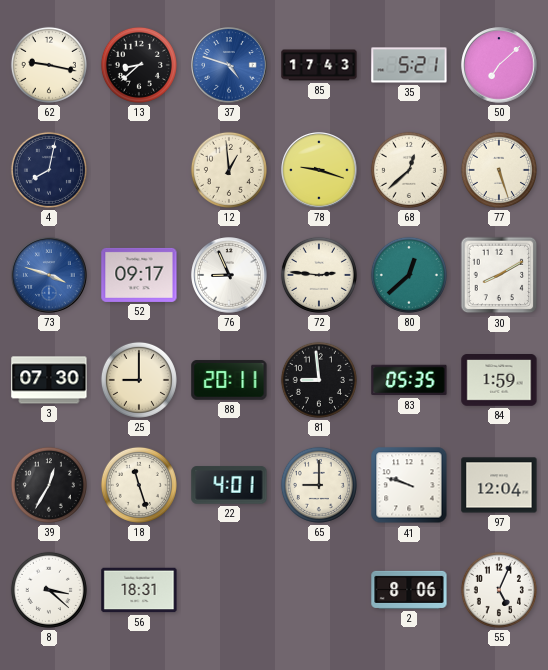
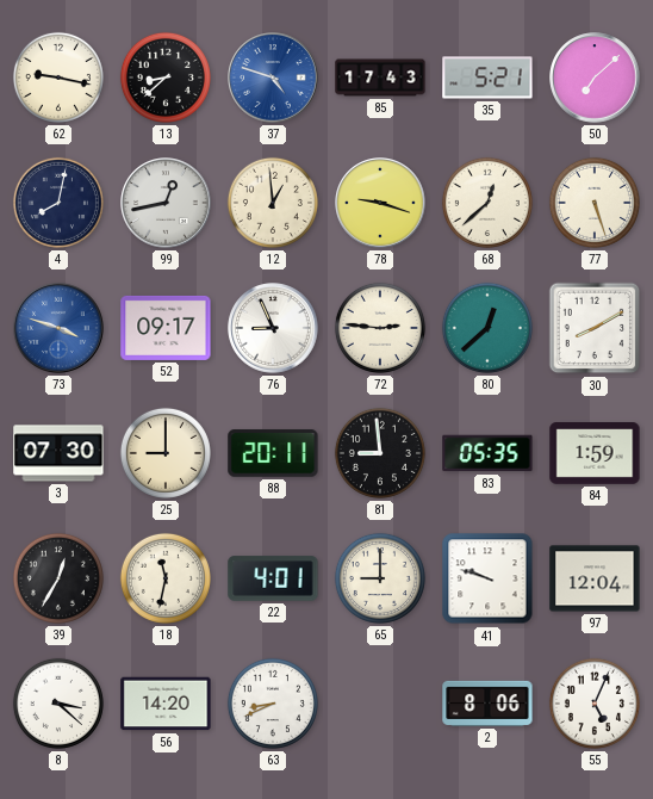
99: none -> 12:43
18: 11:27 -> 11:32
56: 18:31 -> 14:20
63: none -> 8:41
